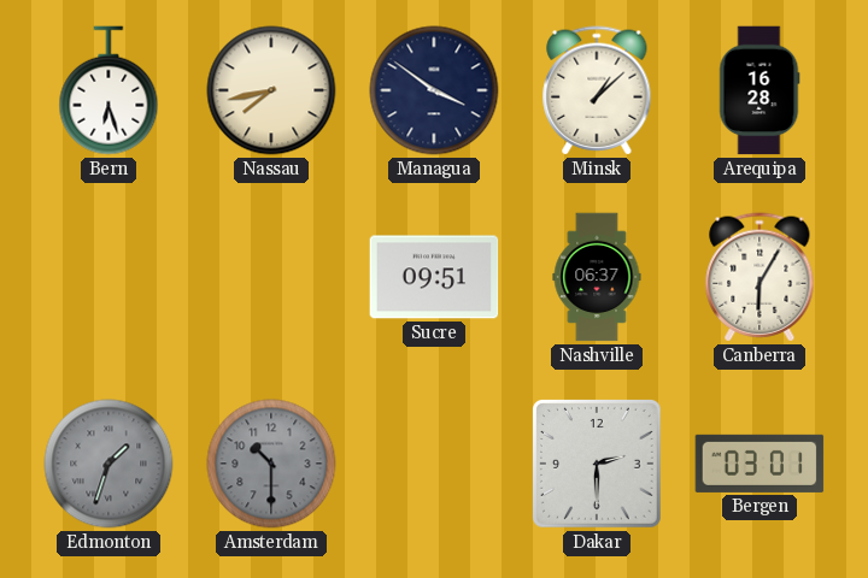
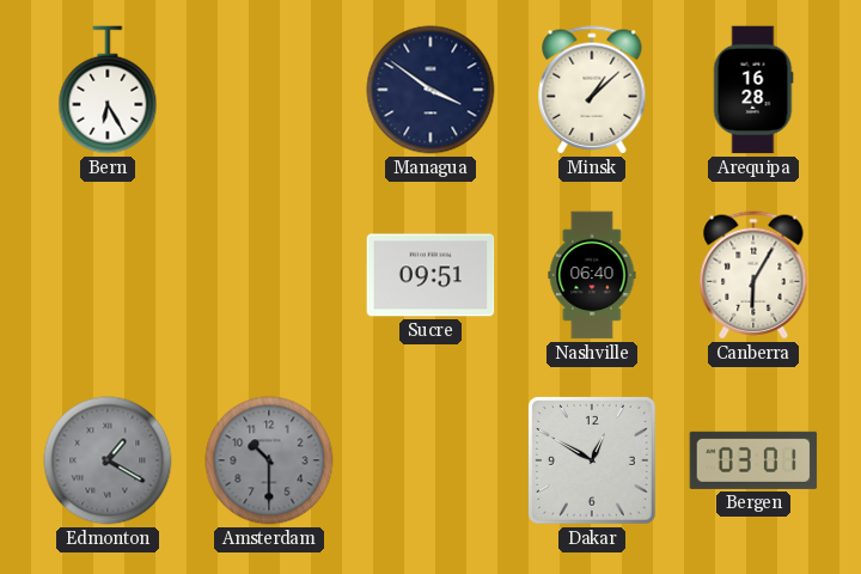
Bern: 6:27 -> 6:25
Nassau: 7:43 -> none
Nashville: 06:37 -> 06:40
Edmonton: 1:33 -> 1:20
Dakar: 2:30 -> 12:50
